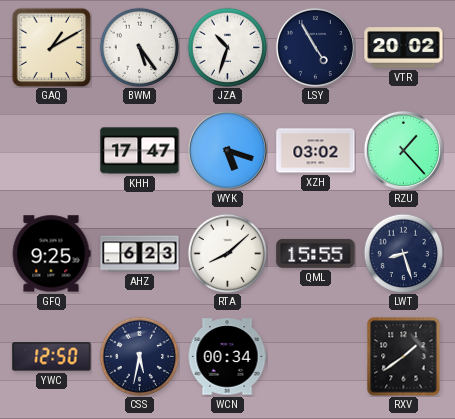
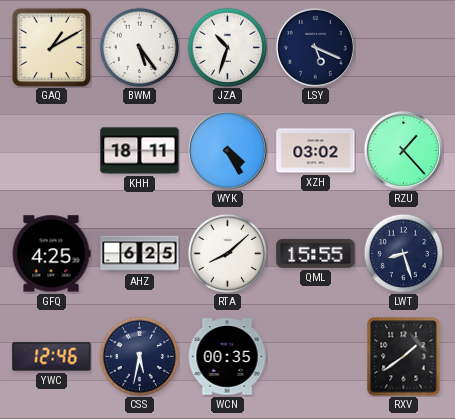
LSY: 4:55 -> 5:19
VTR: 20:02 -> none
KHH: 17:47 -> 18:11
WYK: 5:18 -> 4:25
GFQ: 9:25 -> 4:25
AHZ: 6:23 -> 6:25
YWC: 12:50 -> 12:46
WCN: 00:34 -> 00:35
